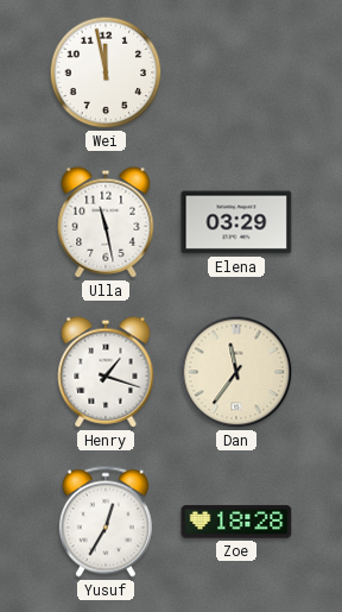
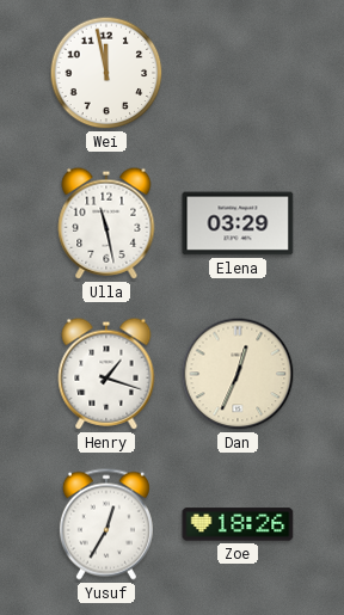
Dan: 11:36 -> 12:34
Zoe: 18:28 -> 18:26
